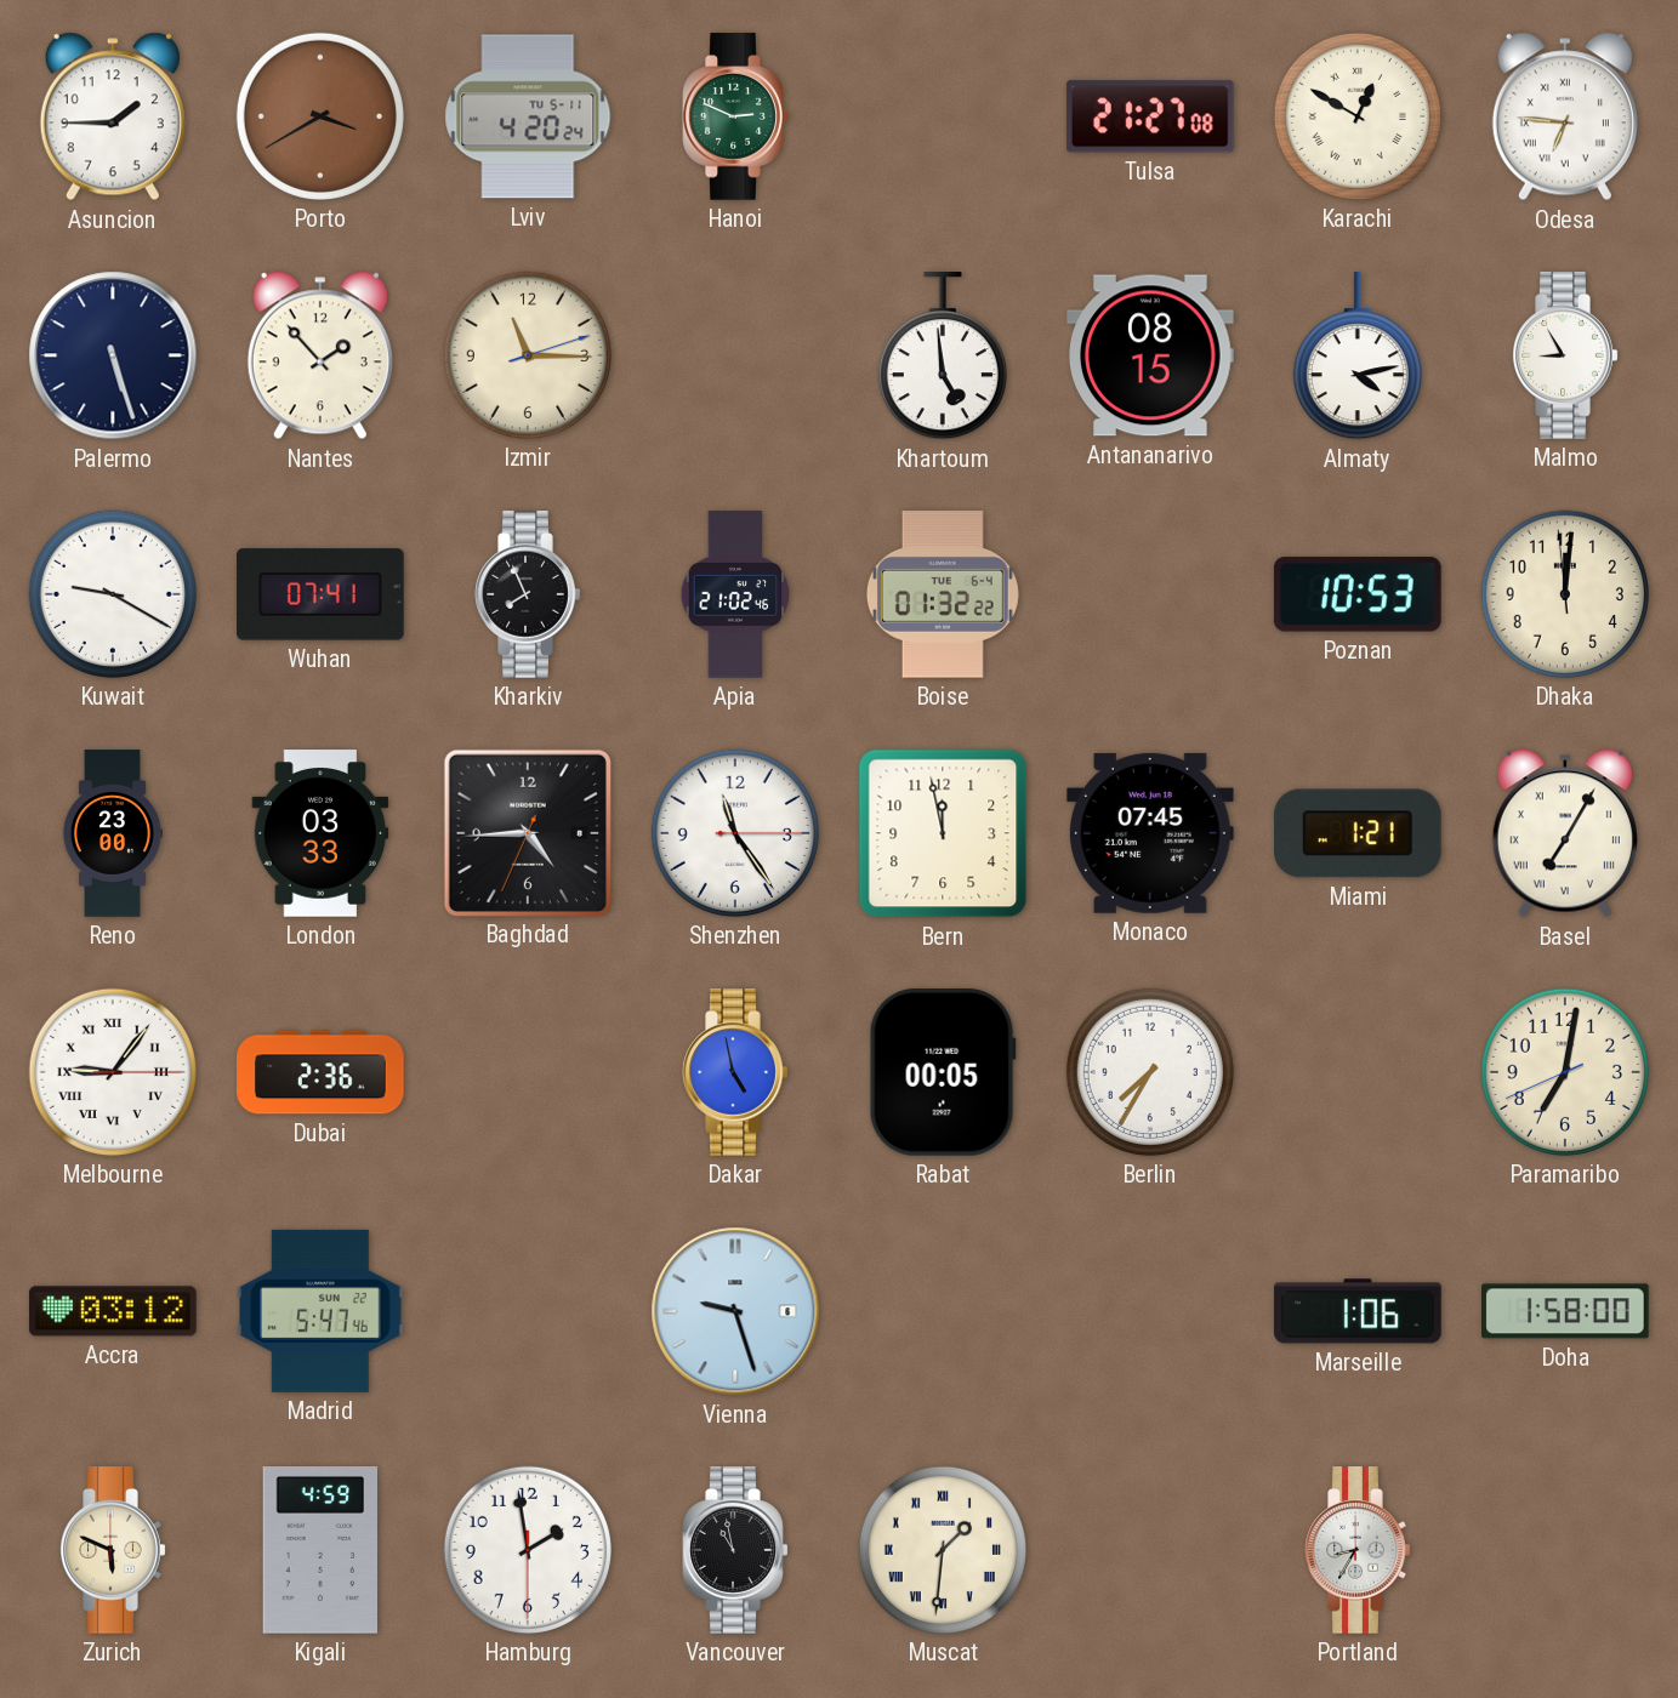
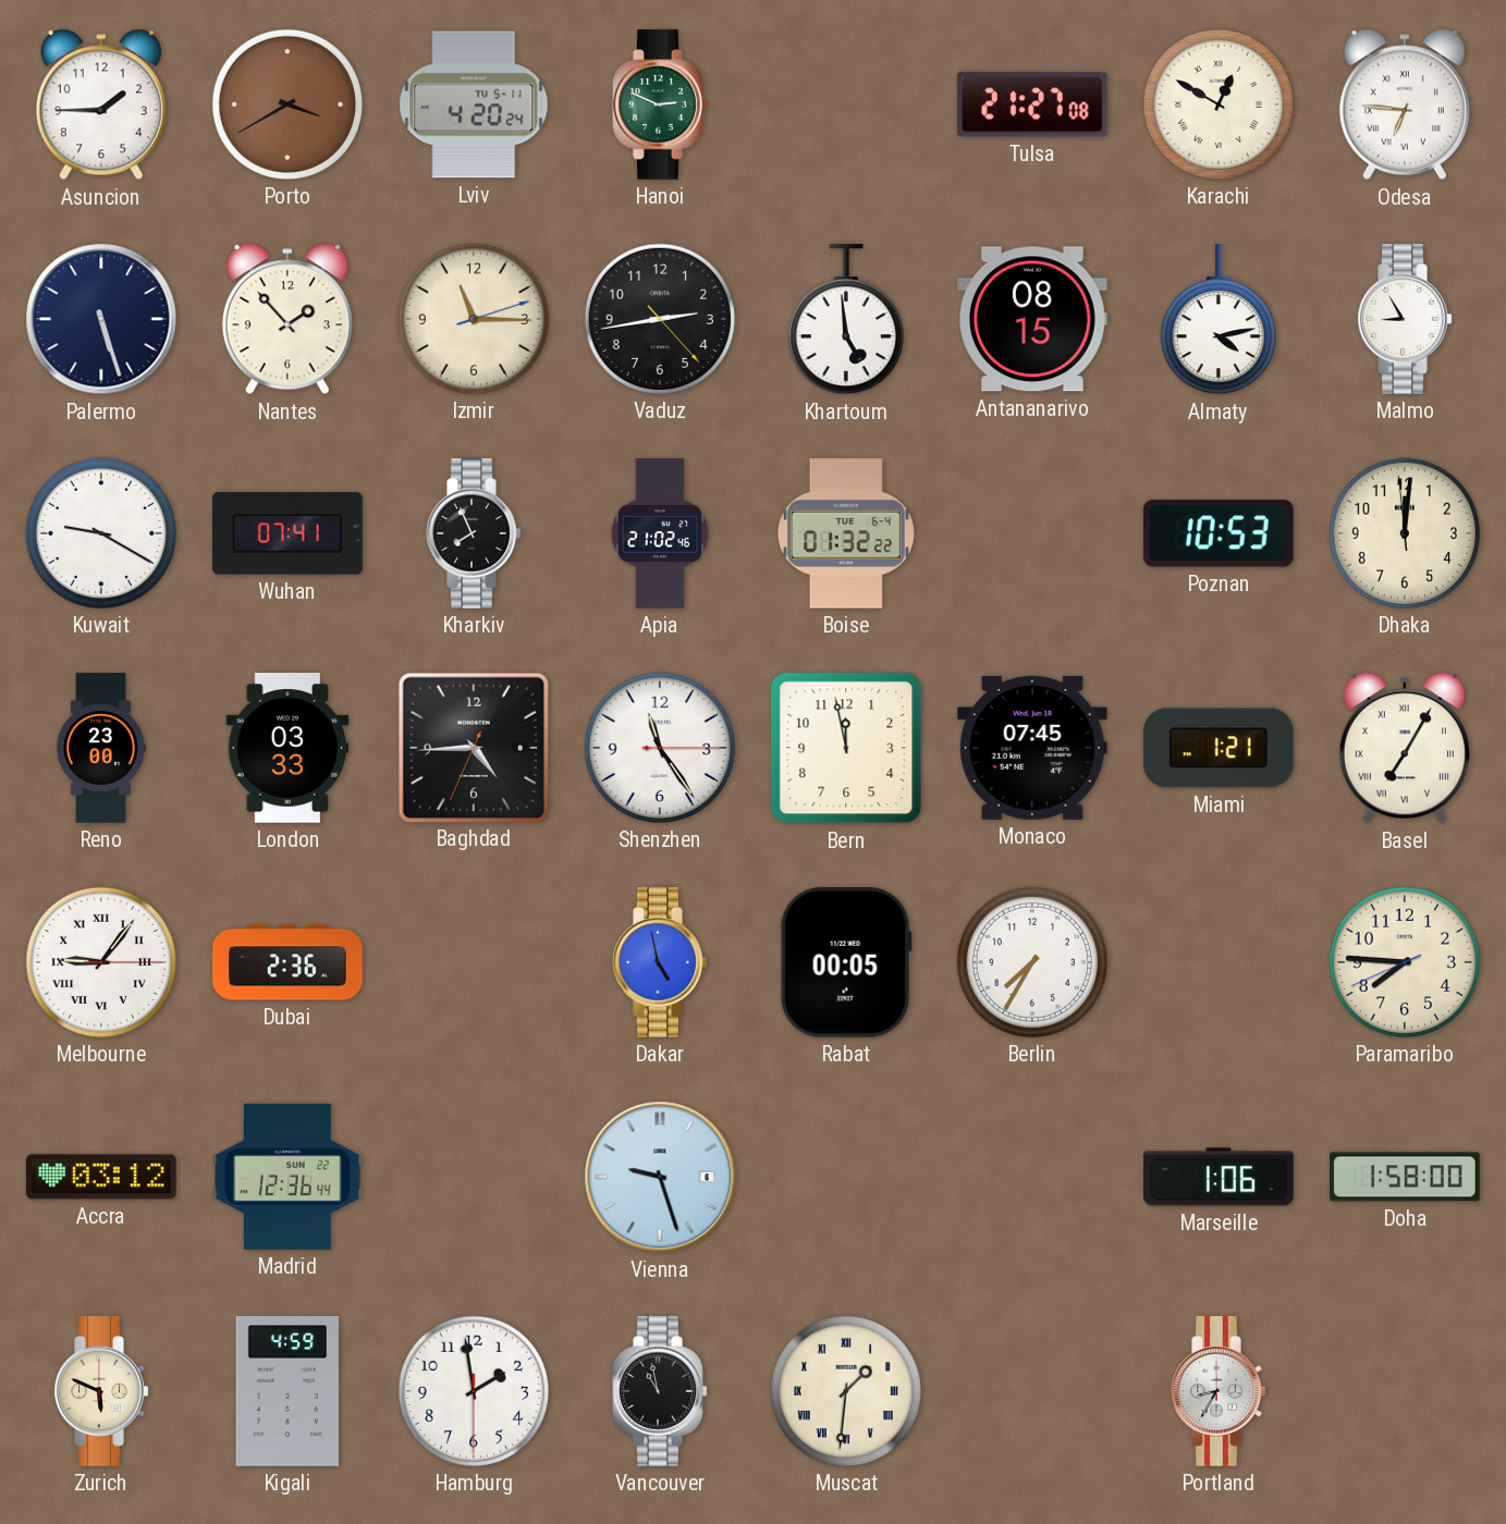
Vaduz: none -> 2:43
Paramaribo: 7:01 -> 7:45
Madrid: 5:47 -> 12:36
